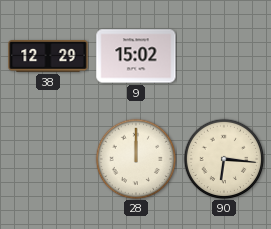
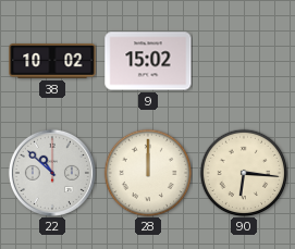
38: 12:29 -> 10:02
22: none -> 10:52
